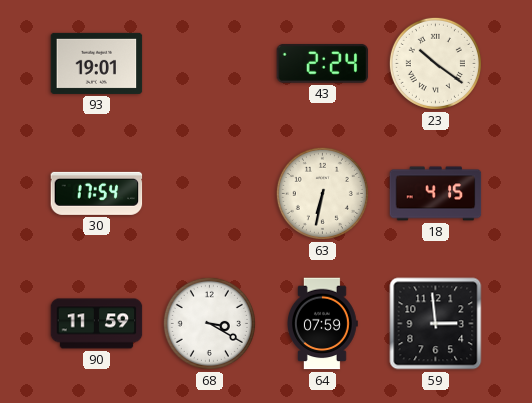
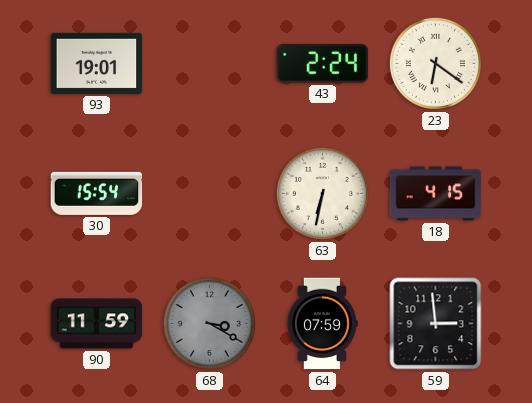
23: 10:21 -> 6:21
30: 17:54 -> 15:54
68 dial: white -> grey
